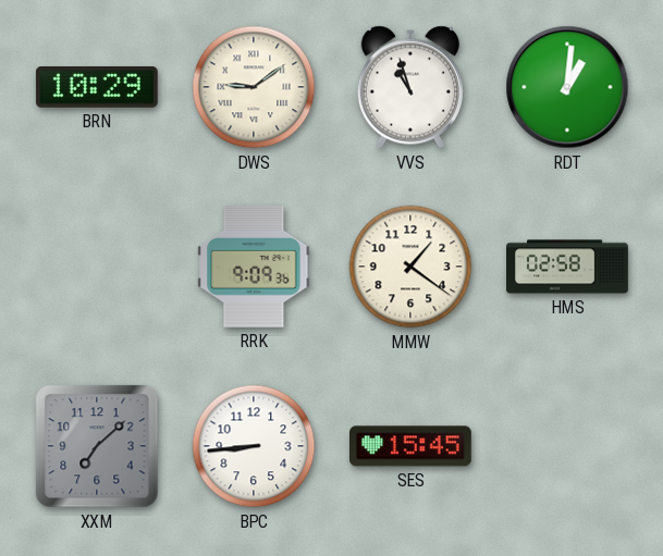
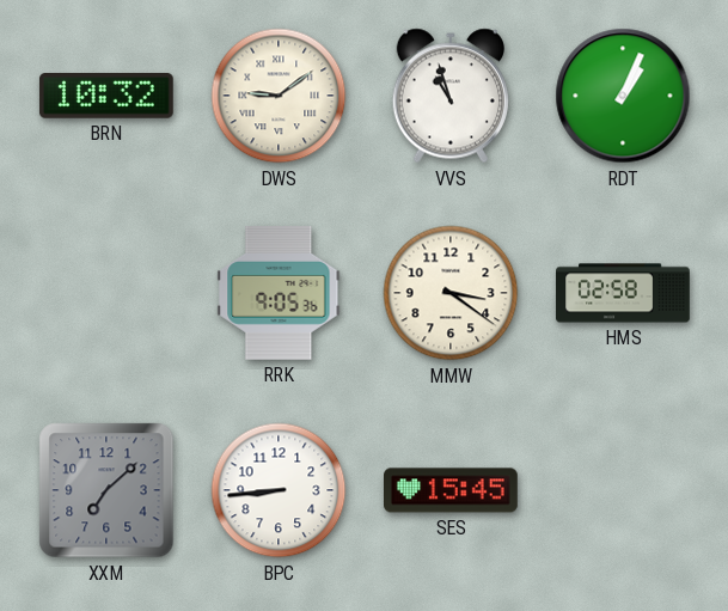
BRN: 10:29 -> 10:32
RDT: 1:01 -> 1:04
RRK: 9:09 -> 9:05
MMW: 1:21 -> 3:21
